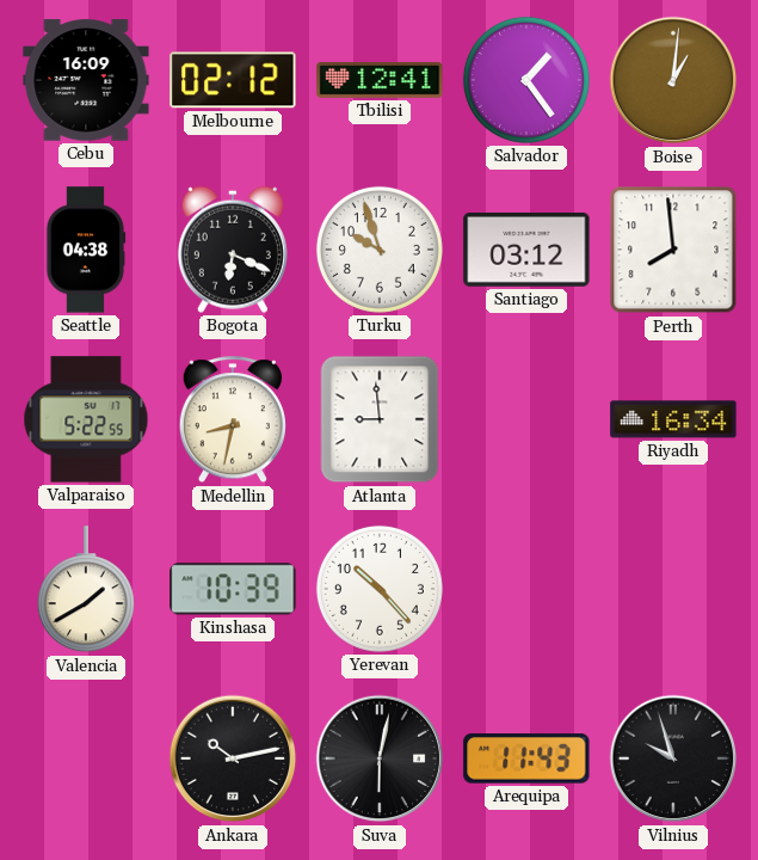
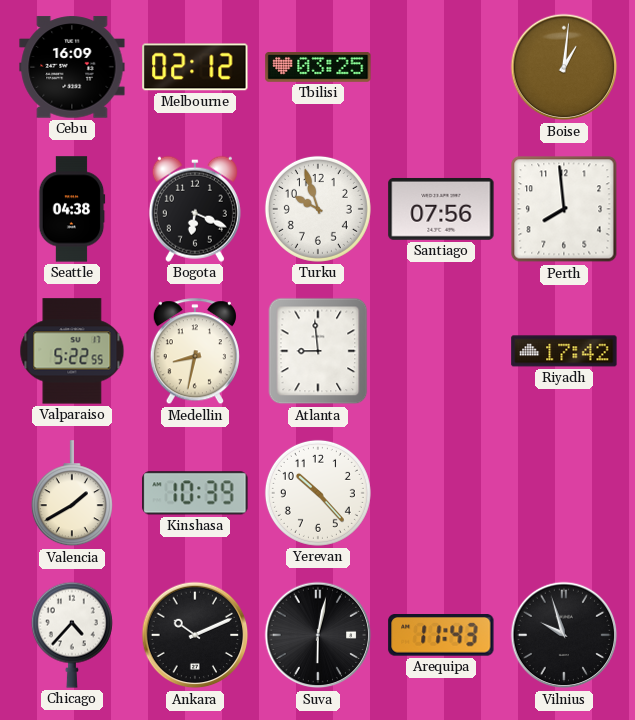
Tbilisi: 12:41 -> 03:25
Salvador: 1:24 -> none
Santiago: 03:12 -> 07:56
Riyadh: 16:34 -> 17:42
Chicago: none -> 4:37
Ankara: 10:13 -> 10:11
